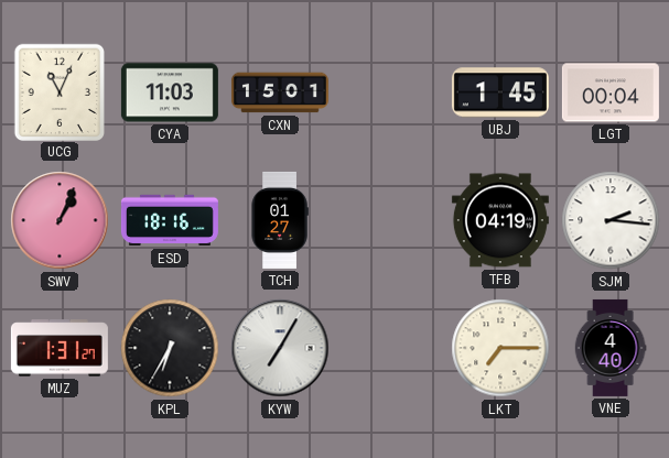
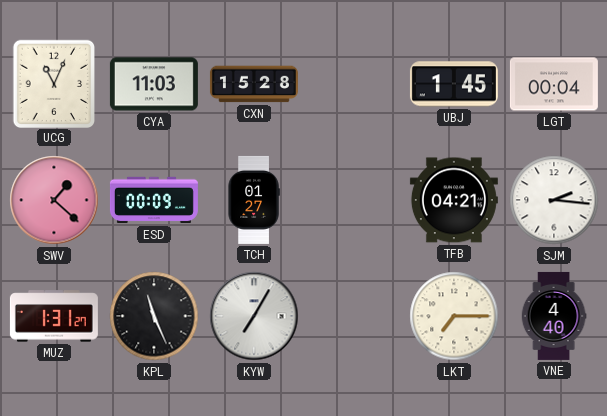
CXN: 15:01 -> 15:28
SWV: 1:04 -> 1:22
ESD: 18:16 -> 00:09
TFB: 04:19 -> 04:21
KPL: 6:35 -> 11:26
